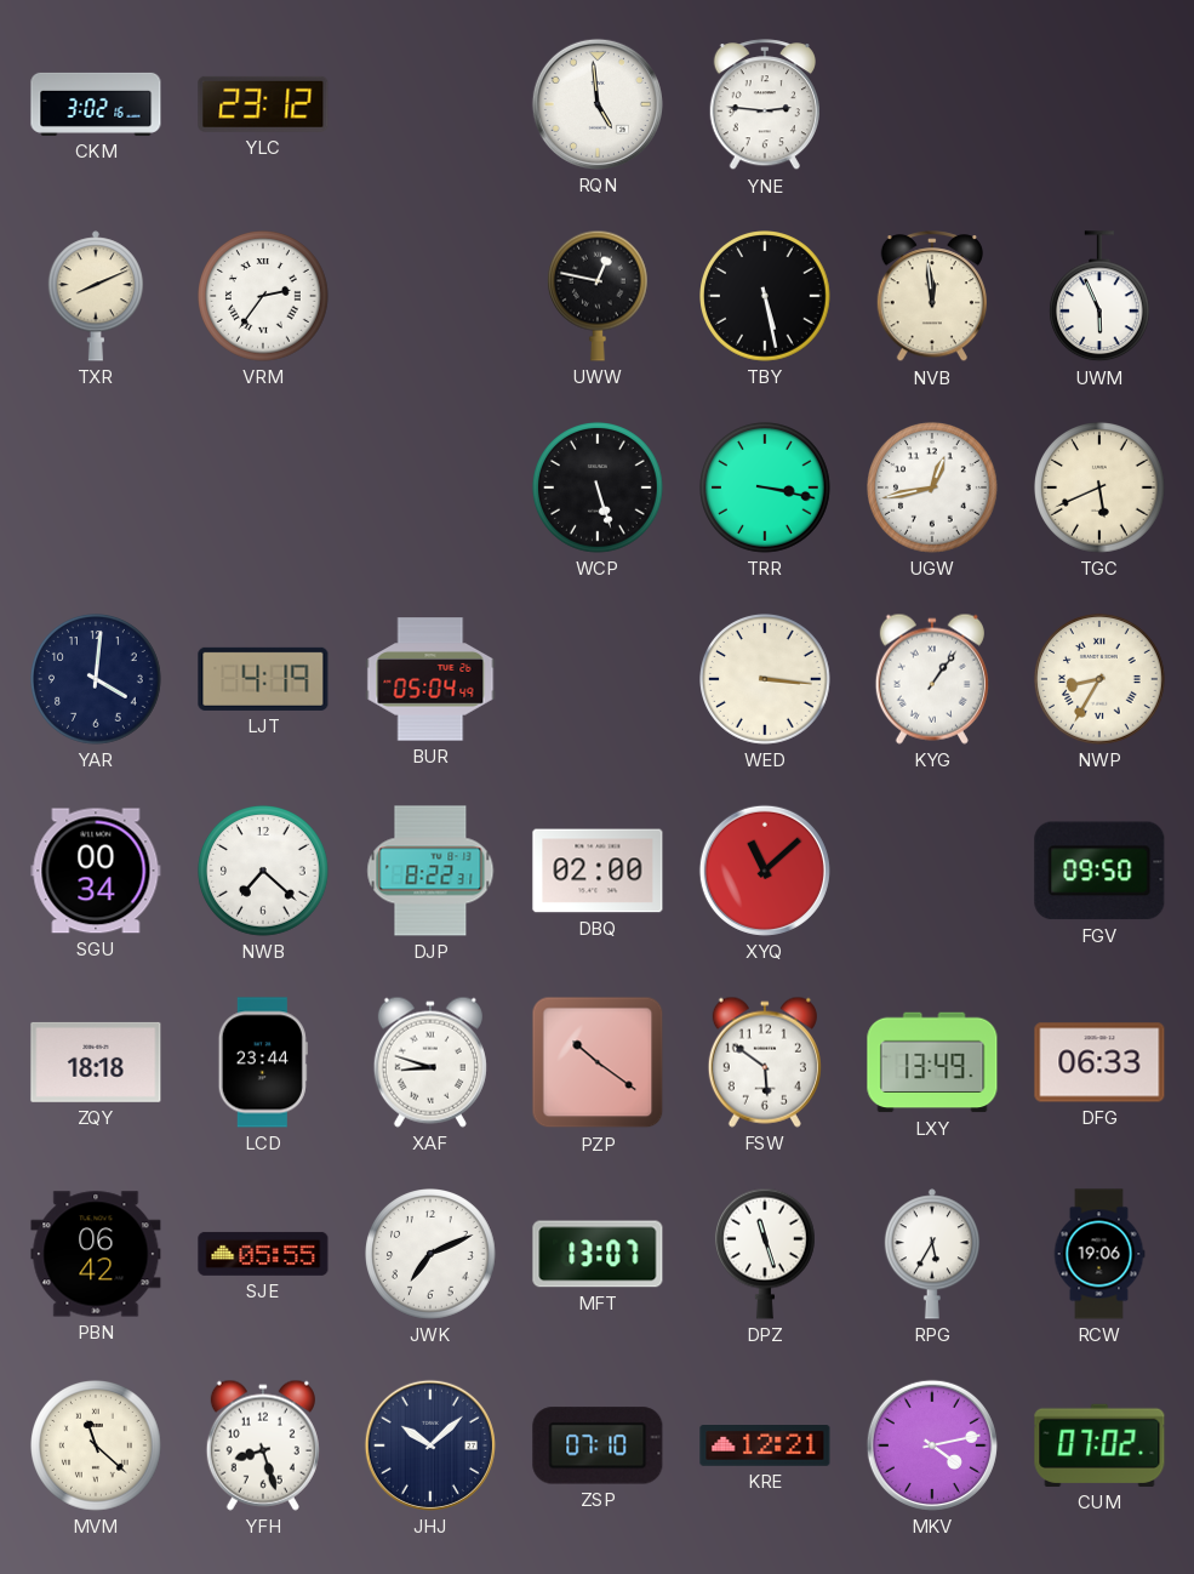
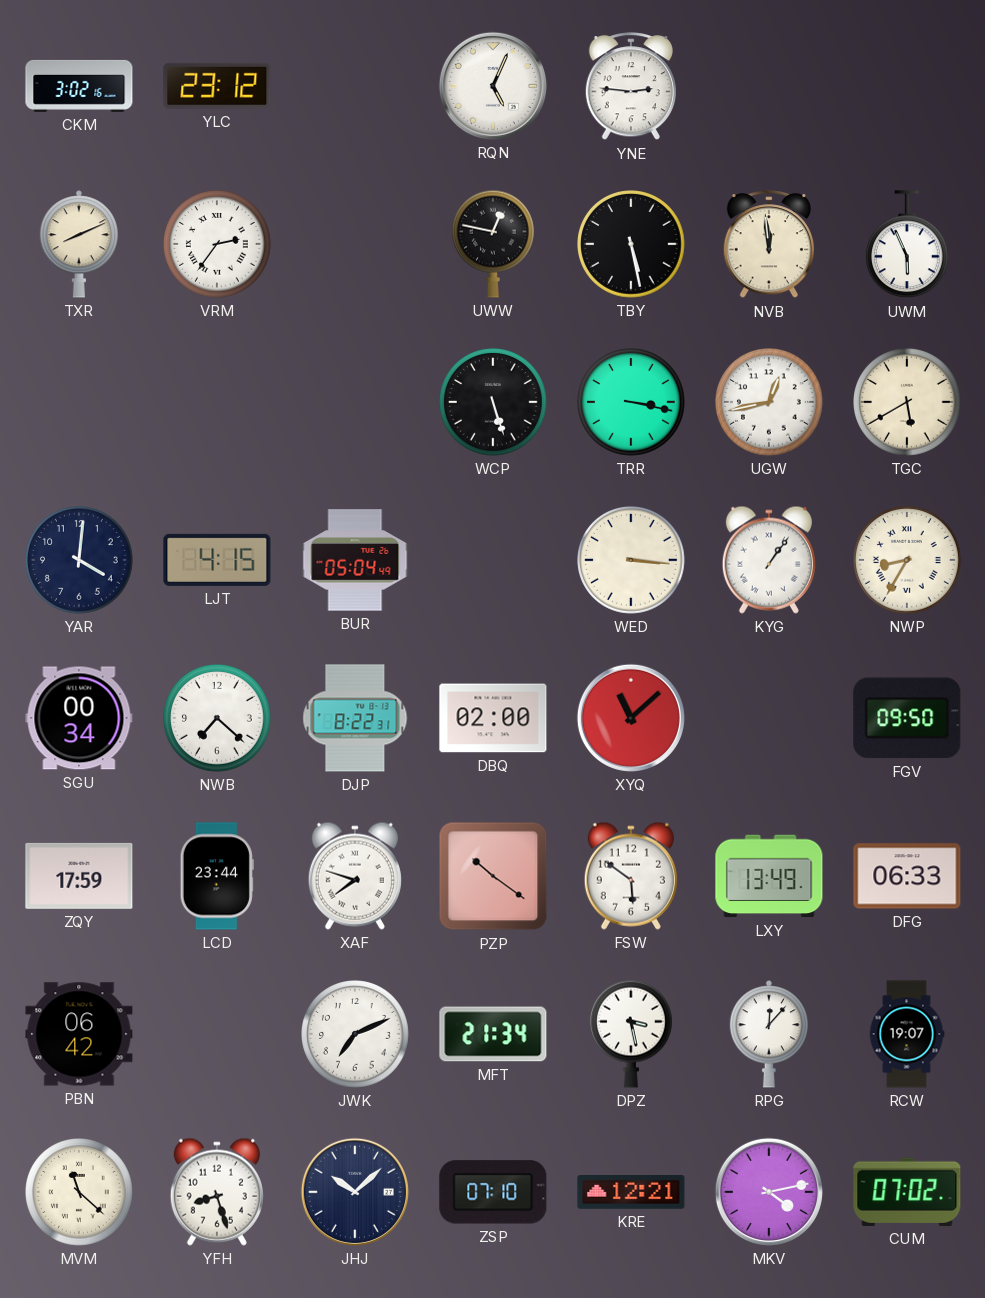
RQN: 4:59 -> 5:04
TGC: 5:41 -> 5:40
LJT: 4:19 -> 4:15
ZQY: 18:18 -> 17:59
XAF: 8:48 -> 7:48
SJE: 05:55 -> none
MFT: 13:07 -> 21:34
DPZ: 11:27 -> 3:28
RPG: 5:35 -> 12:07
RCW: 19:06 -> 19:07
